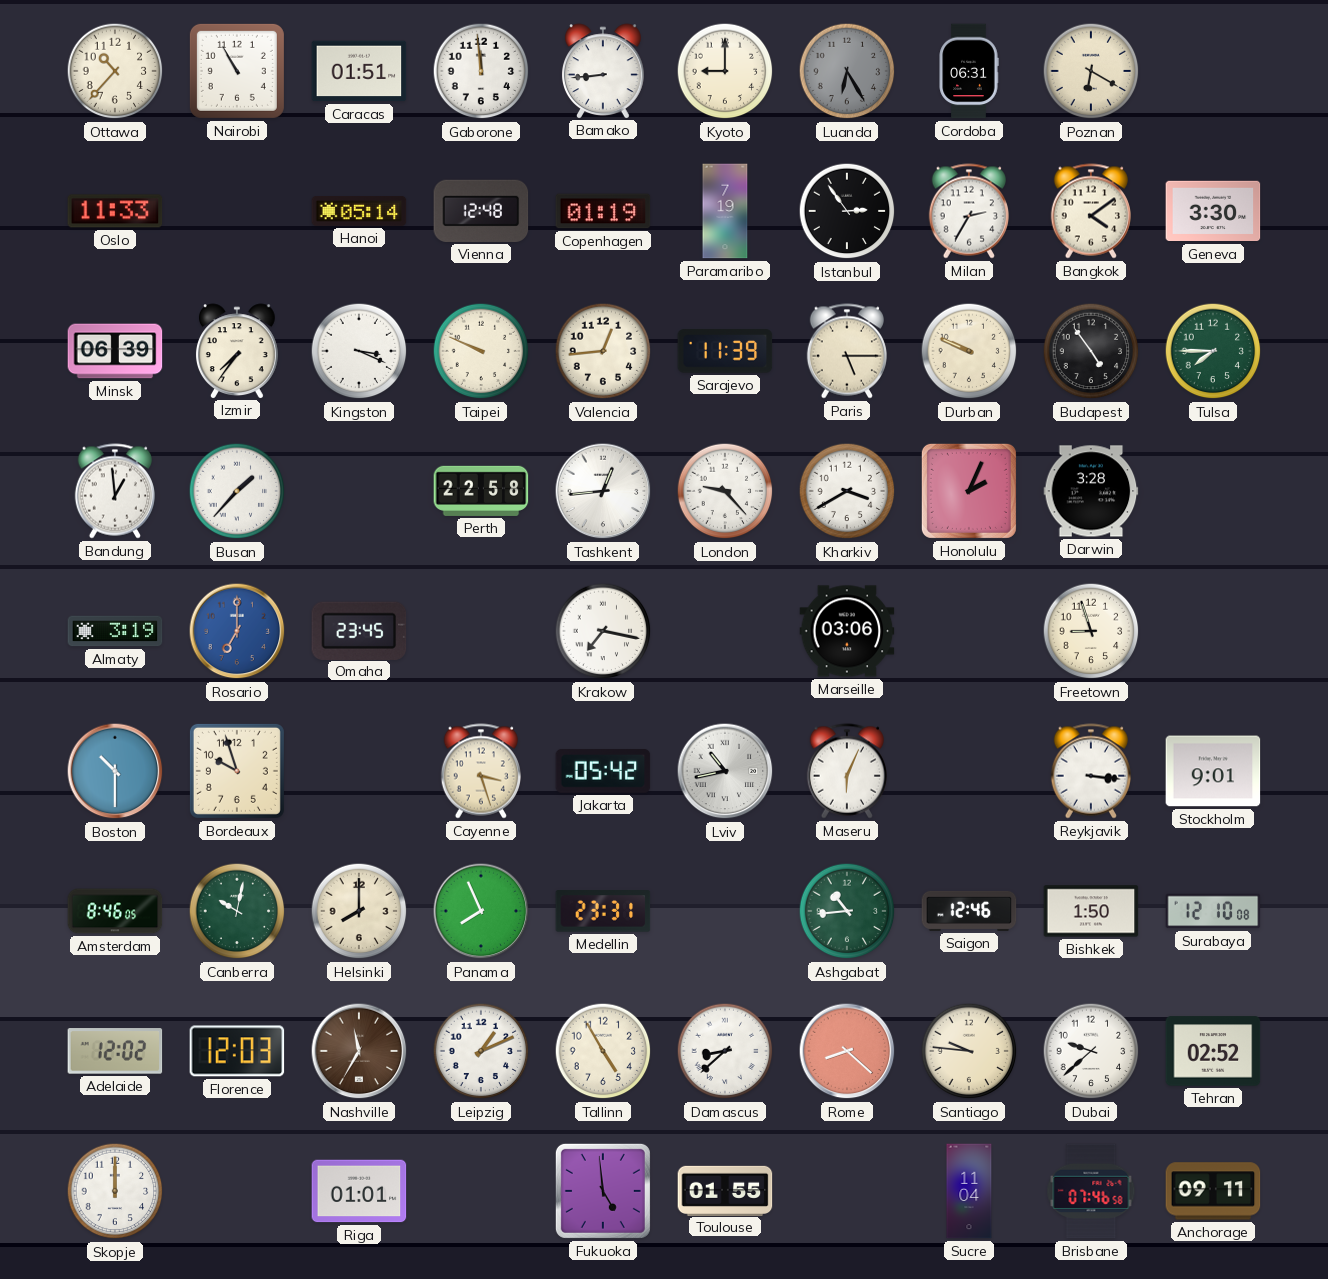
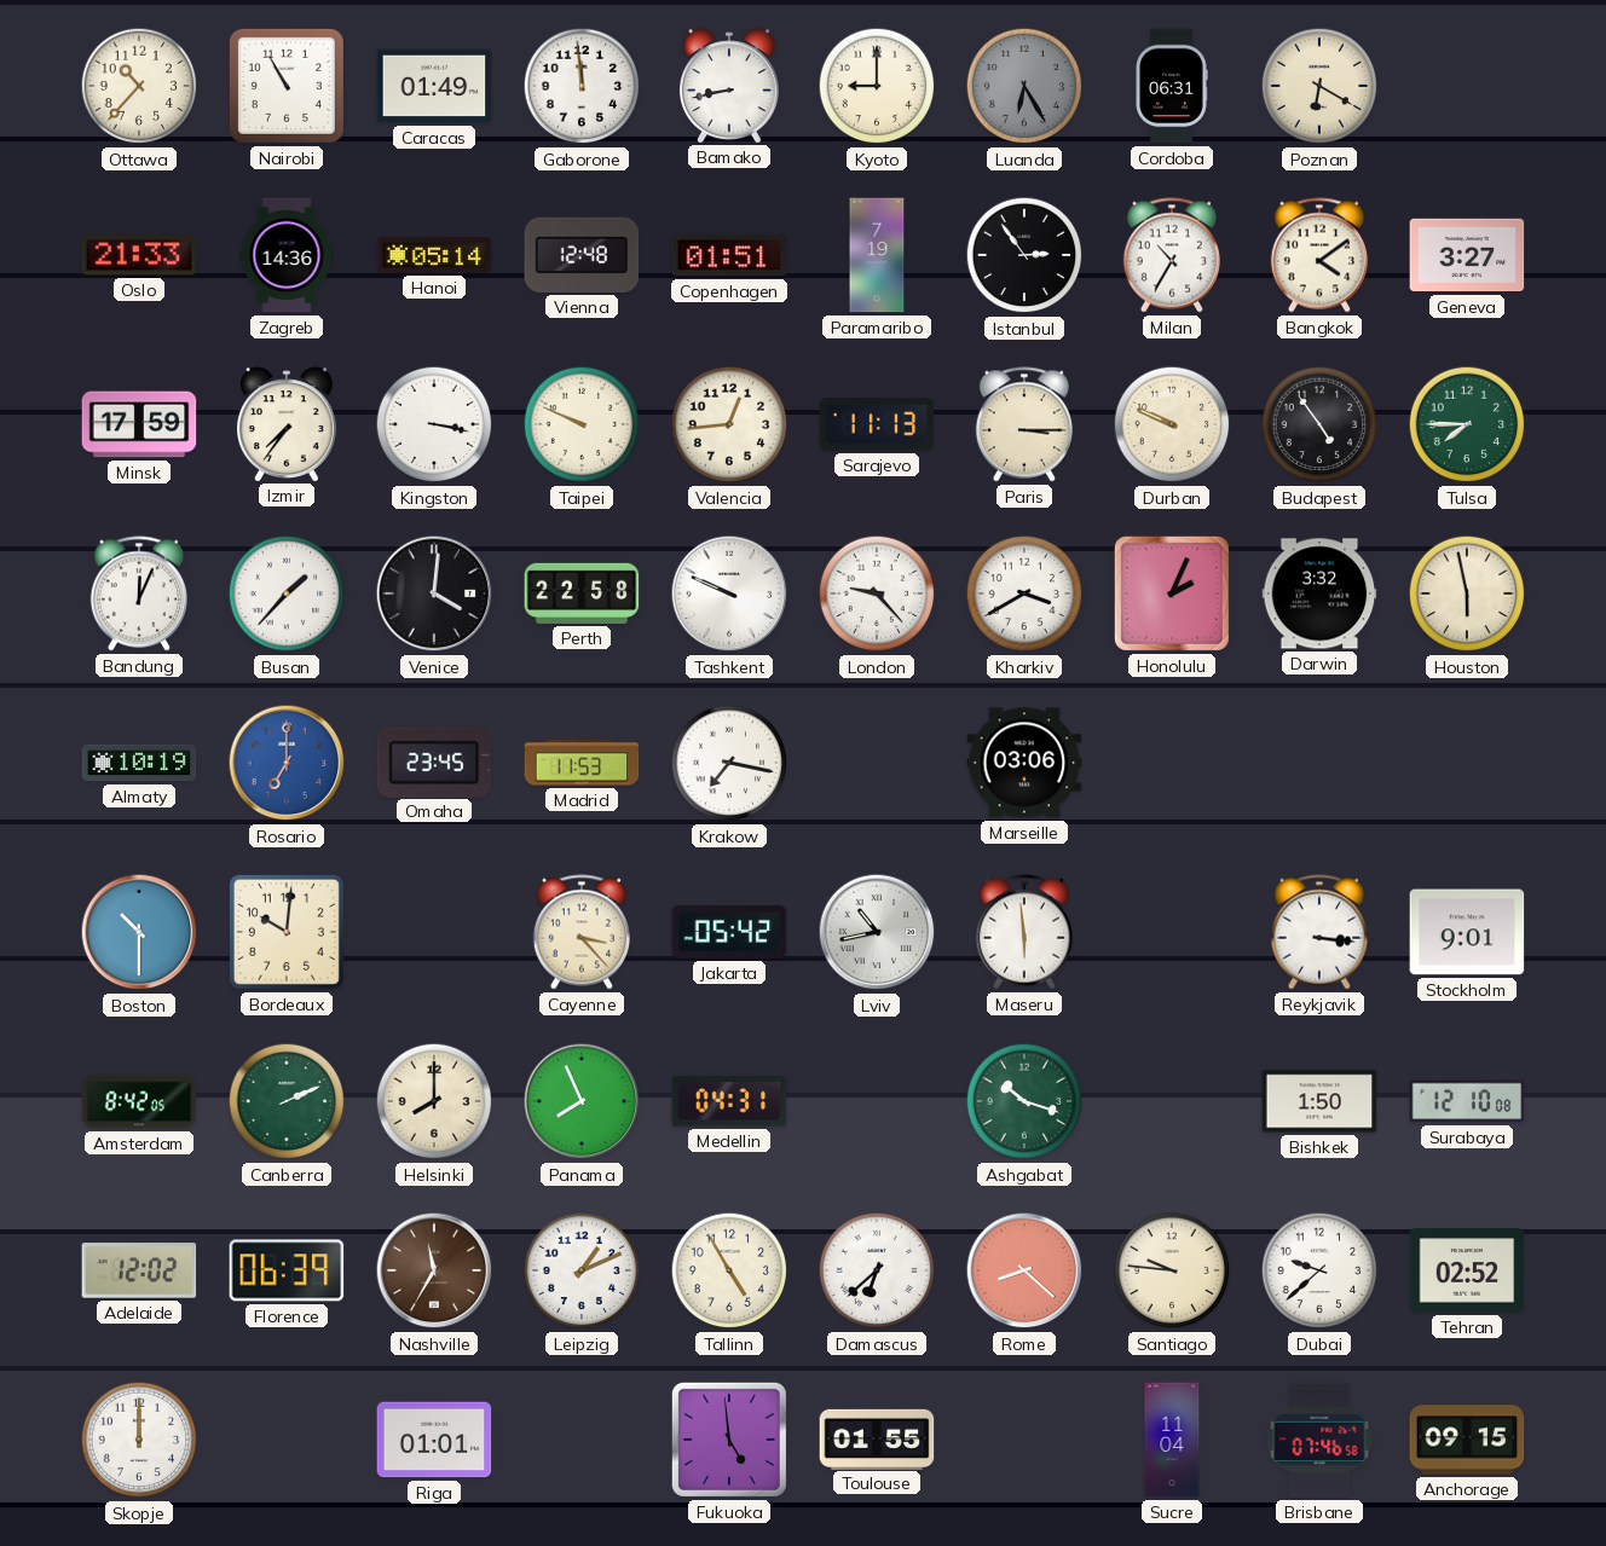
Caracas: 01:51 -> 01:49
Bamako: 8:44 -> 8:43
Oslo: 11:33 -> 21:33
Zagreb: none -> 14:36
Copenhagen: 01:19 -> 01:51
Milan: 2:35 -> 10:35
Geneva: 3:30 -> 3:27
Minsk: 06:39 -> 17:59
Kingston: 3:19 -> 3:17
Sarajevo: 11:39 -> 11:13
Paris: 5:15 -> 3:15
Bandung: 12:59 -> 12:04
Venice: none -> 4:01
Tashkent: 12:44 -> 9:49
Darwin: 3:28 -> 3:32
Houston: none -> 5:58
Almaty: 3:19 -> 10:19
Madrid: none -> 11:53
Freetown: 8:57 -> none
Bordeaux: 9:57 -> 10:01
Cayenne: 3:27 -> 3:23
Maseru: 6:04 -> 5:59
Amsterdam: 8:46 -> 8:42
Canberra: 10:02 -> 2:11
Medellin: 23:31 -> 04:31
Ashgabat: 10:44 -> 10:18
Saigon: 12:46 -> none
Florence: 12:03 -> 06:39
Damascus: 8:38 -> 6:38
Anchorage: 09:11 -> 09:15
